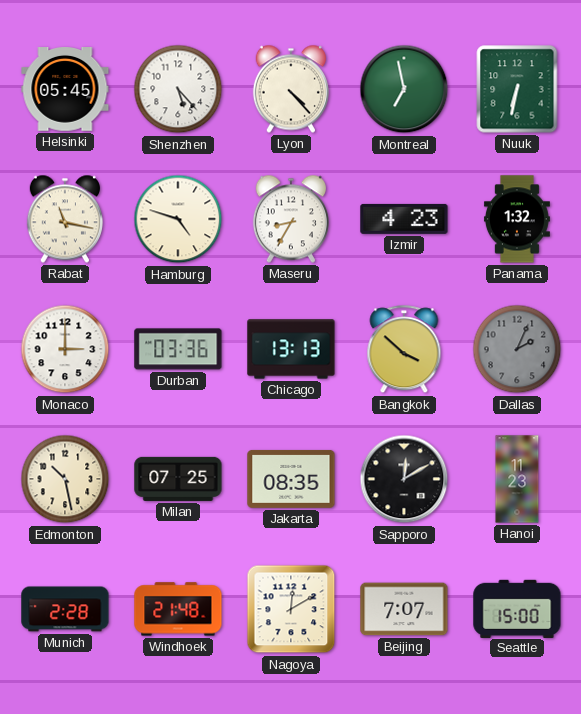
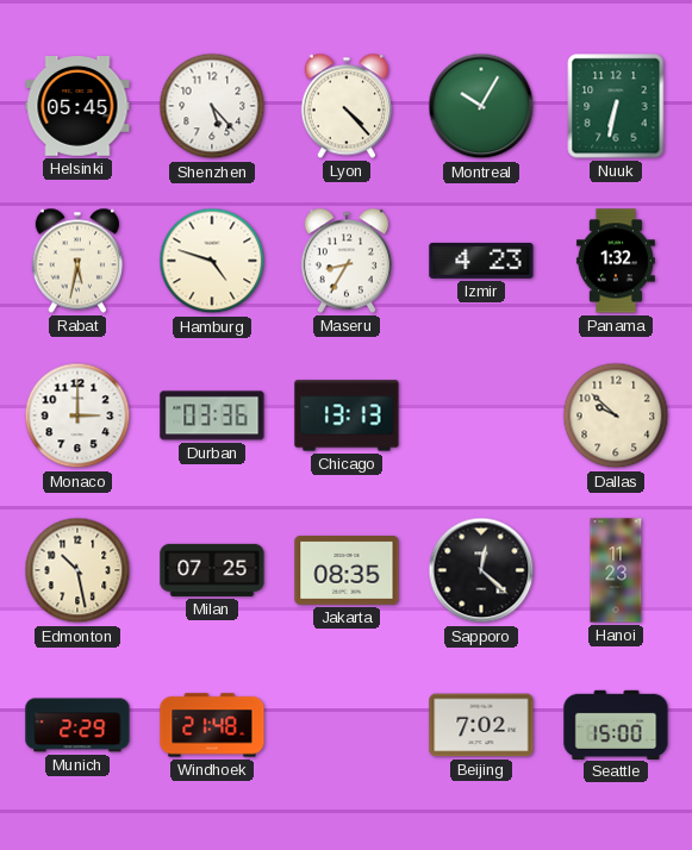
Montreal: 6:58 -> 10:05
Rabat: 11:17 -> 5:32
Bangkok: 3:52 -> none
Dallas: 2:04 -> 9:52
Dallas dial: grey -> cream
Sapporo: 12:10 -> 12:22
Munich: 2:28 -> 2:29
Nagoya: 12:10 -> none
Beijing: 7:07 -> 7:02
